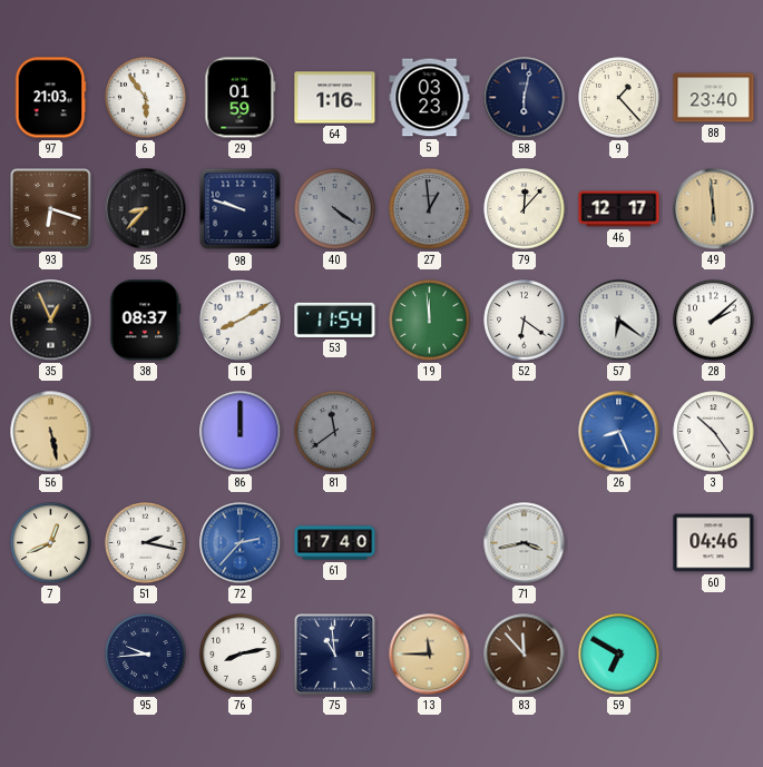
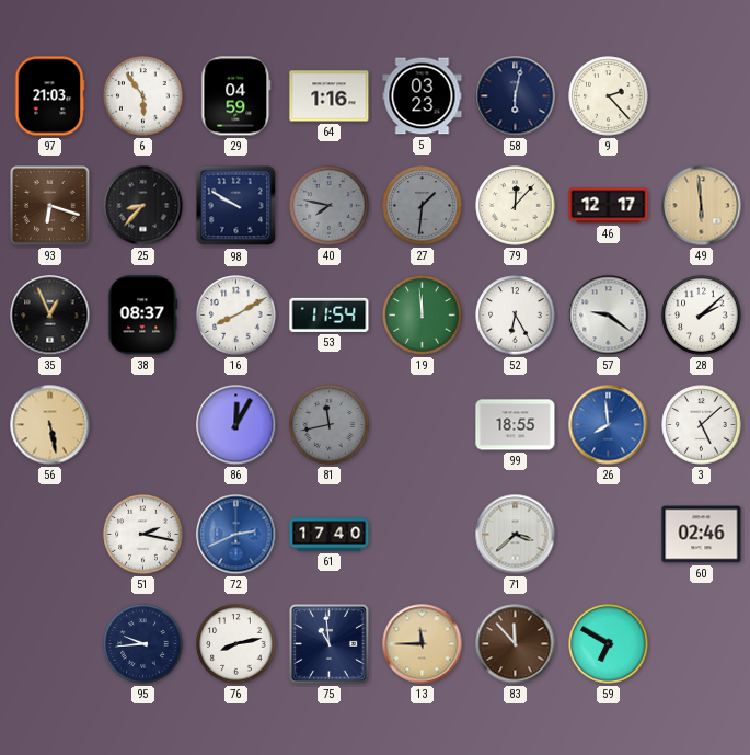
29: 01:59 -> 04:59
9: 1:23 -> 2:23
88: 23:40 -> none
98: 9:48 -> 9:50
40: 4:21 -> 7:47
27: 12:59 -> 1:31
52: 6:21 -> 6:25
57: 6:21 -> 9:21
86: 12:00 -> 12:05
81: 11:39 -> 11:43
99: none -> 18:55
26: 8:26 -> 7:59
3: 10:24 -> 5:08
7: 12:41 -> none
72: 2:37 -> 2:41
71: 3:43 -> 3:38
60: 04:46 -> 02:46
